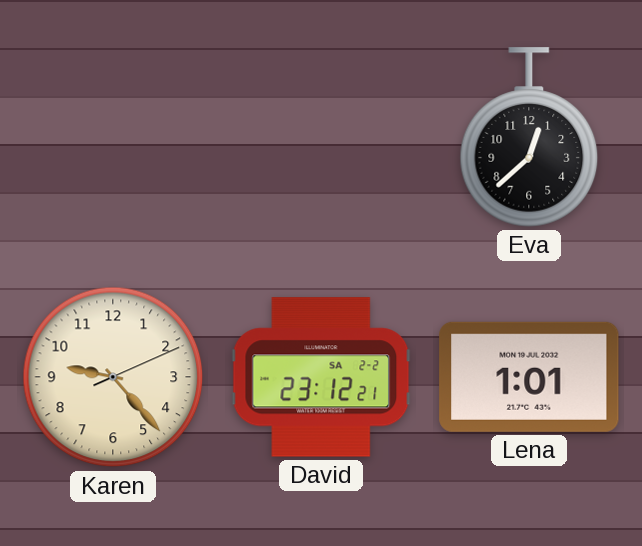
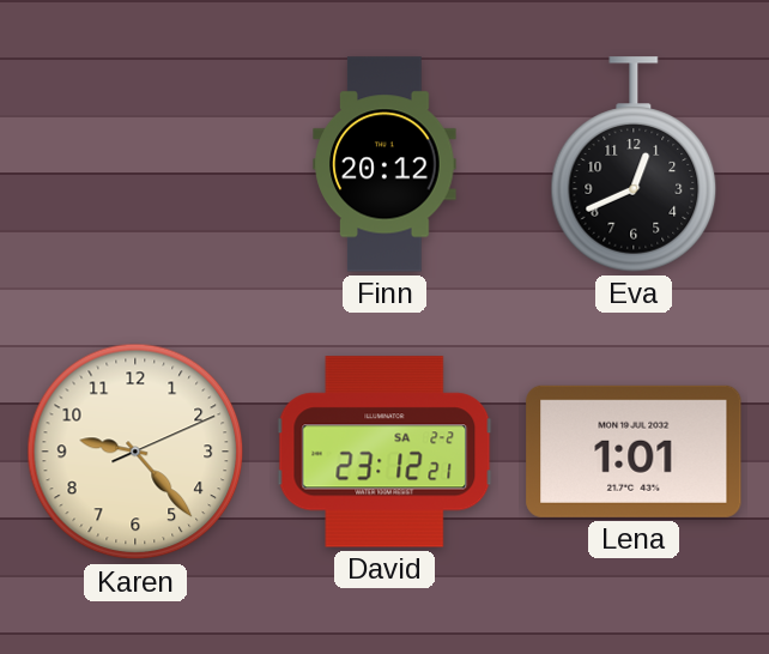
Finn: none -> 20:12
Eva: 12:38 -> 12:41
